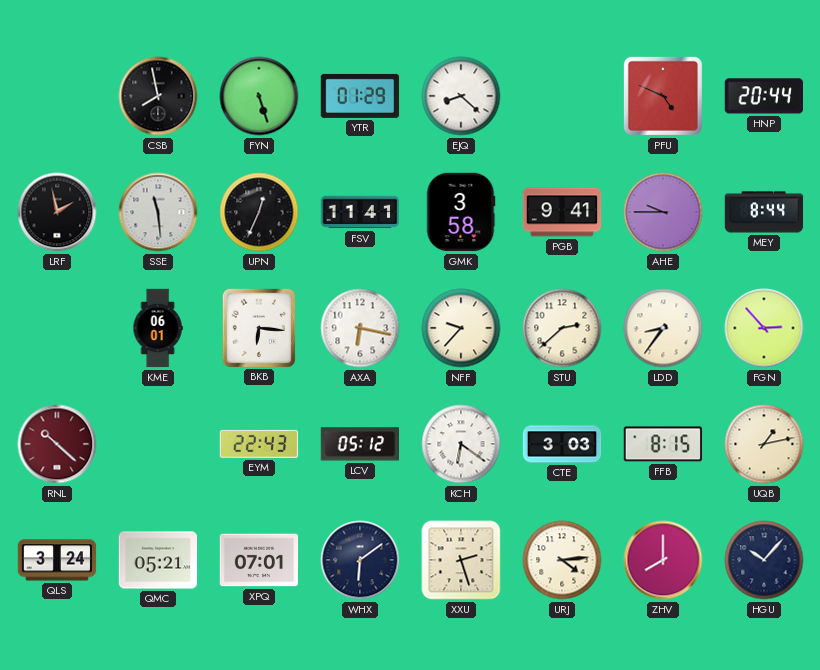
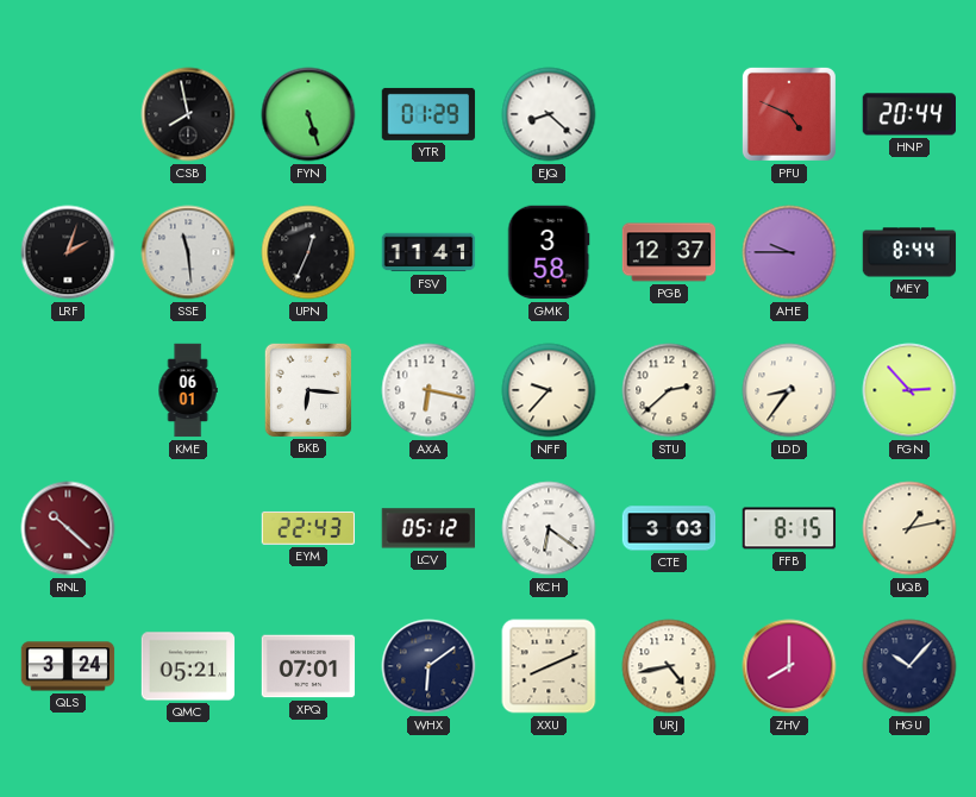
LRF: 1:58 -> 2:03
PGB: 9:41 -> 12:37
XXU: 2:27 -> 8:11
URJ: 4:14 -> 4:43
